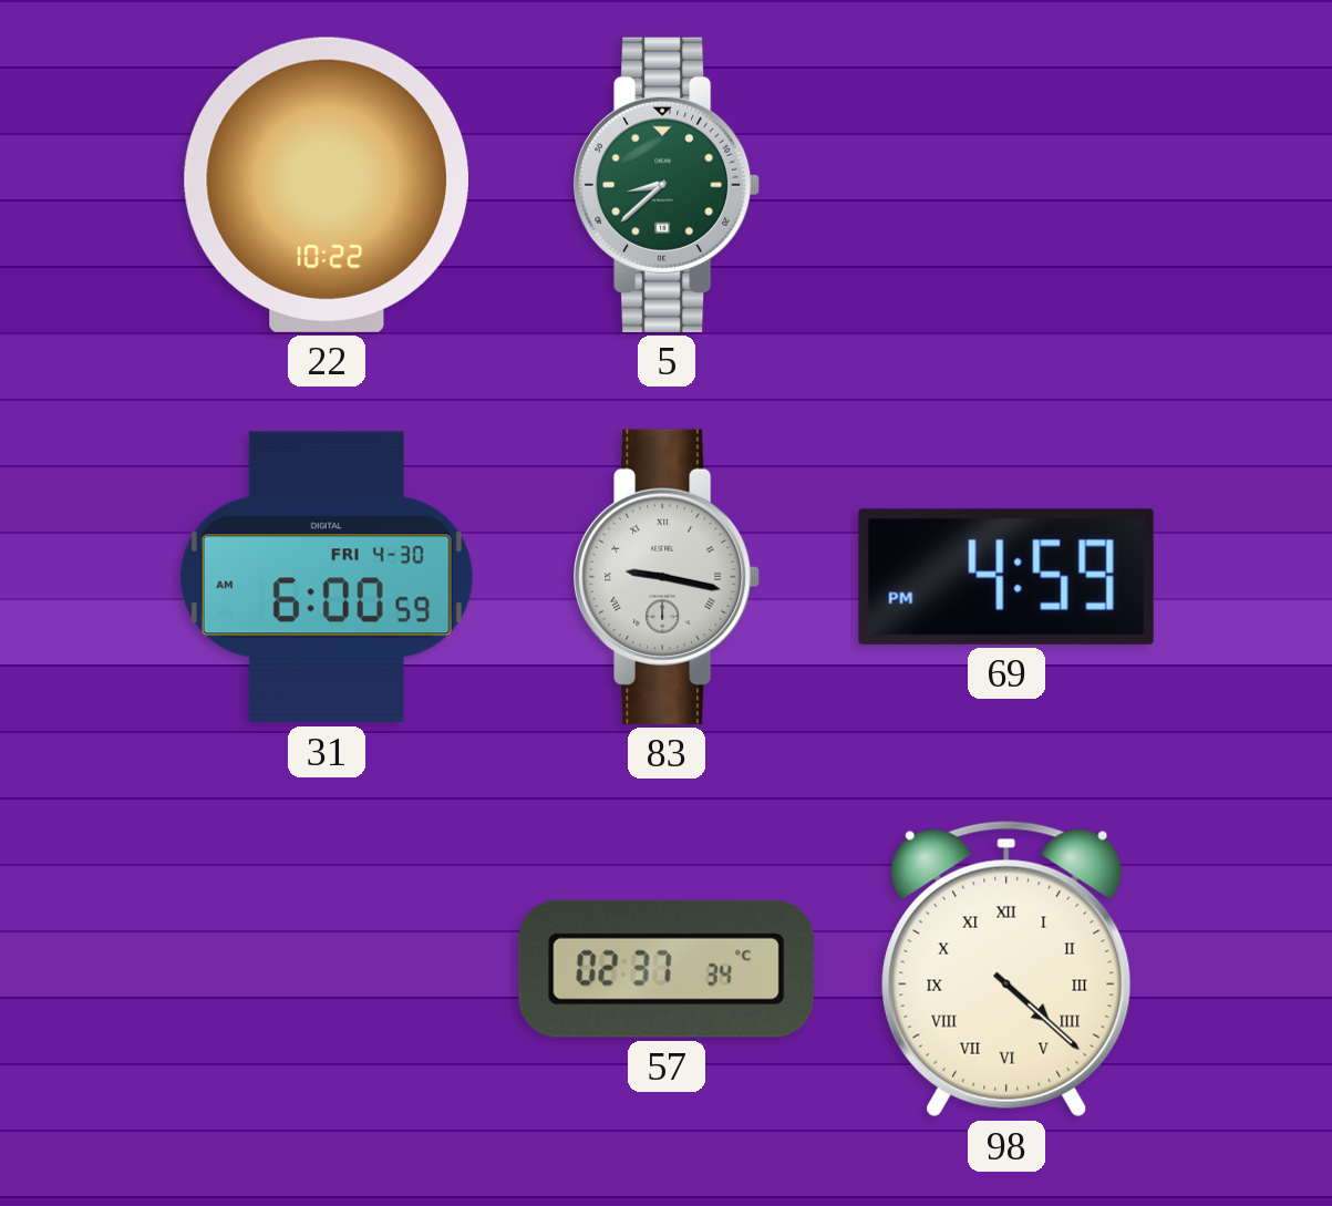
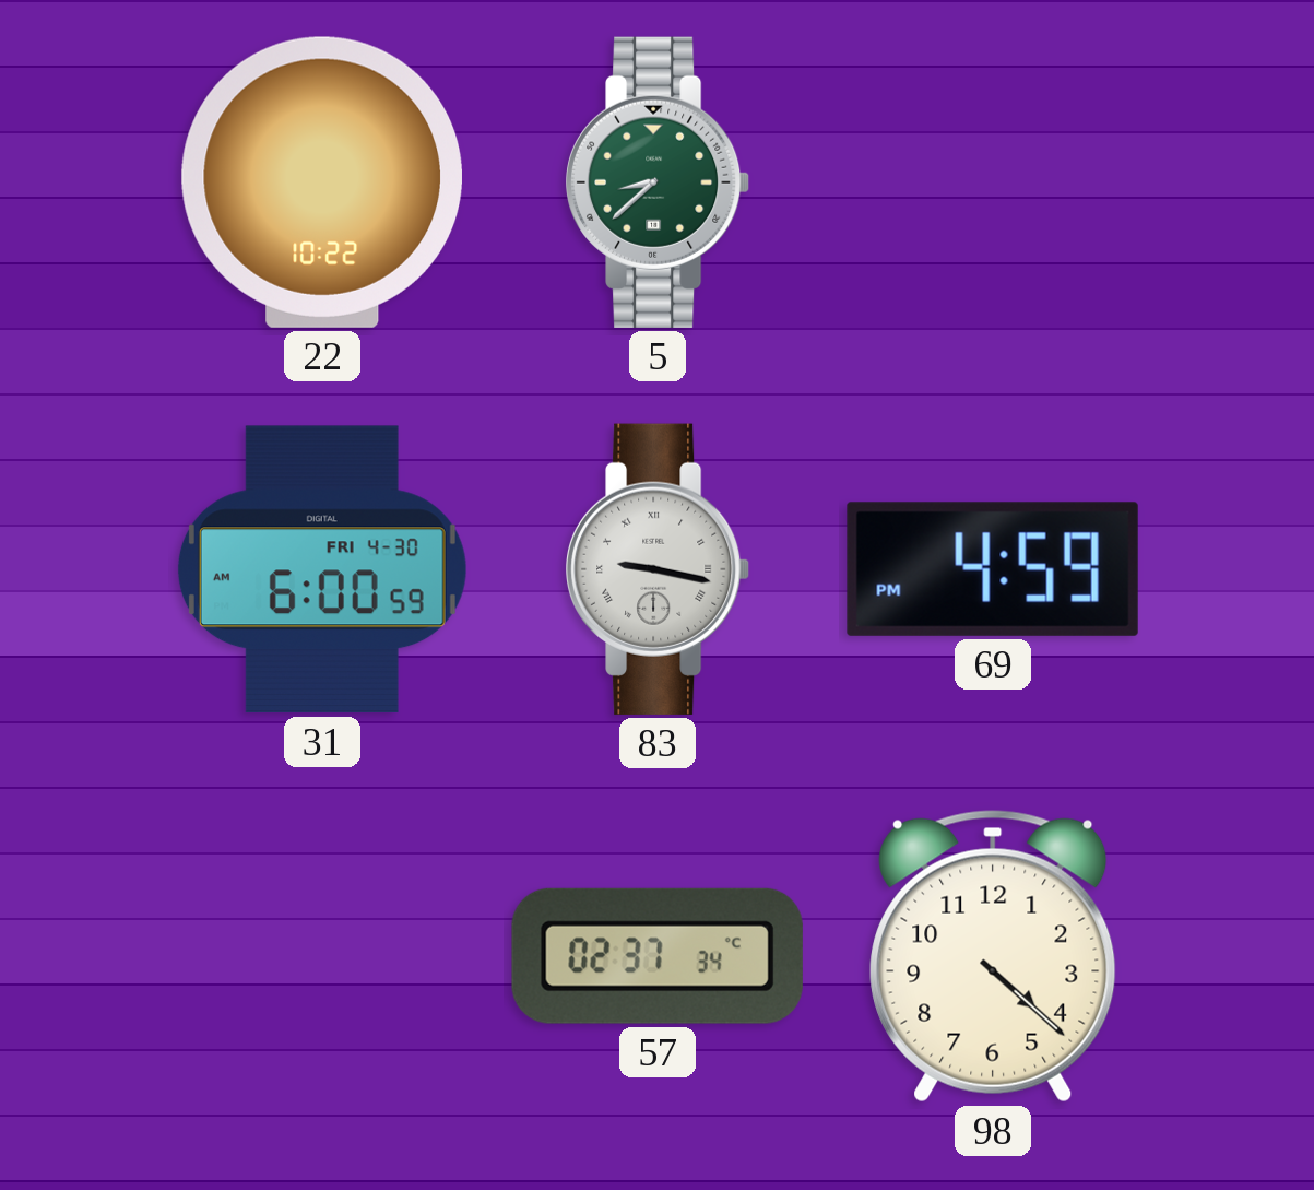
98 numerals: Roman -> Arabic
